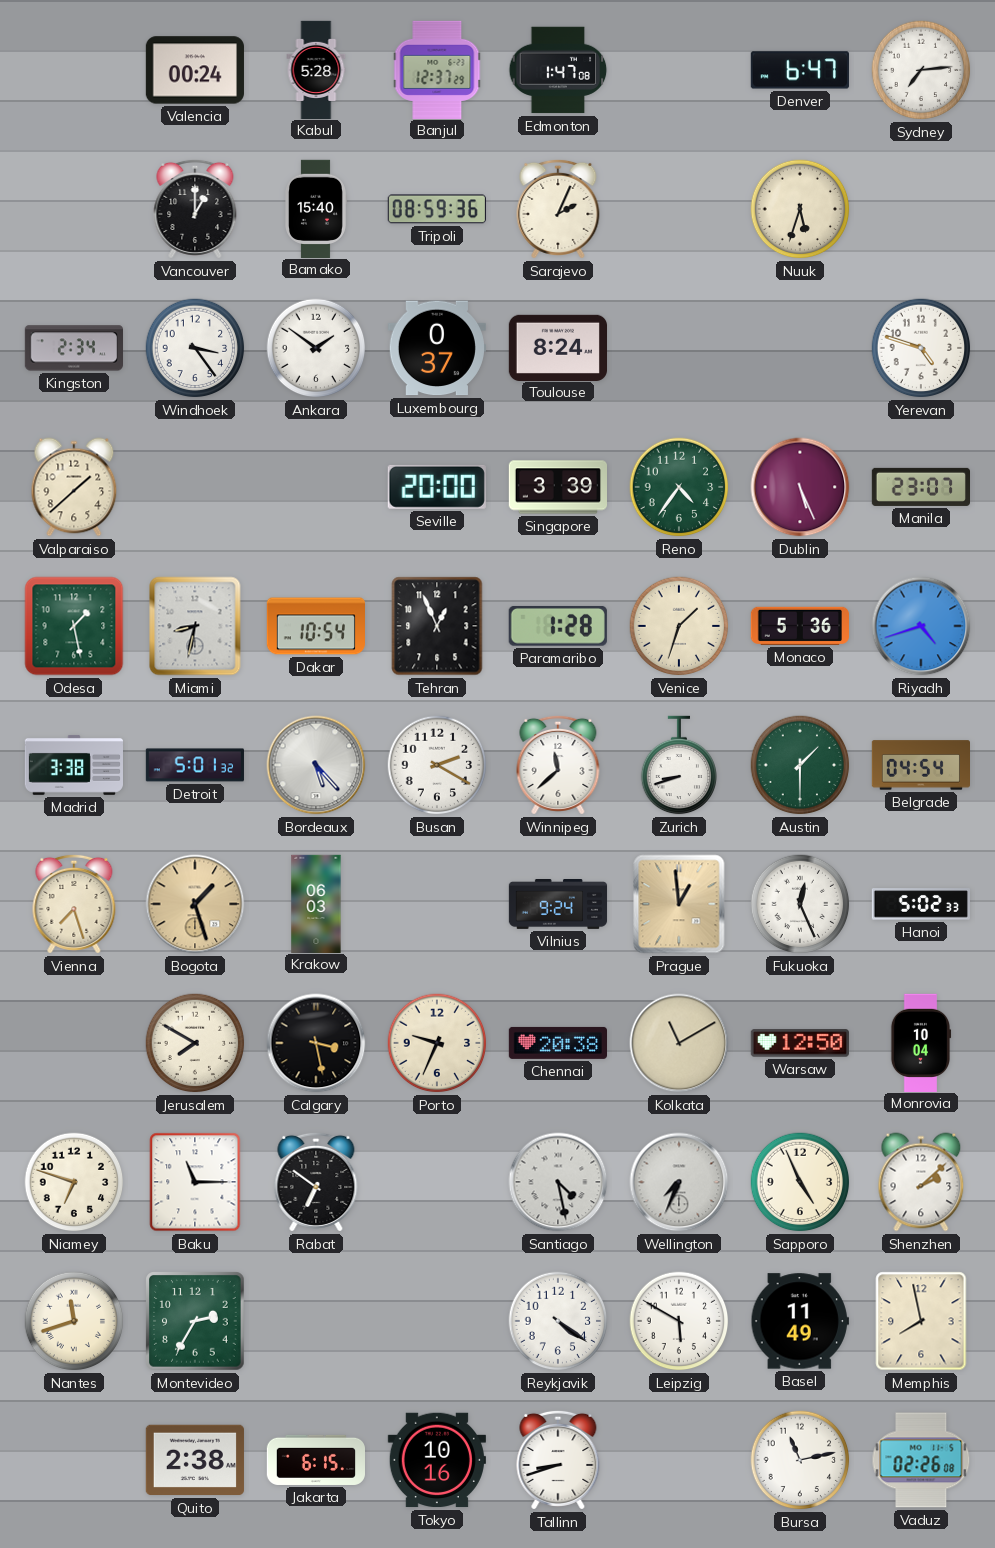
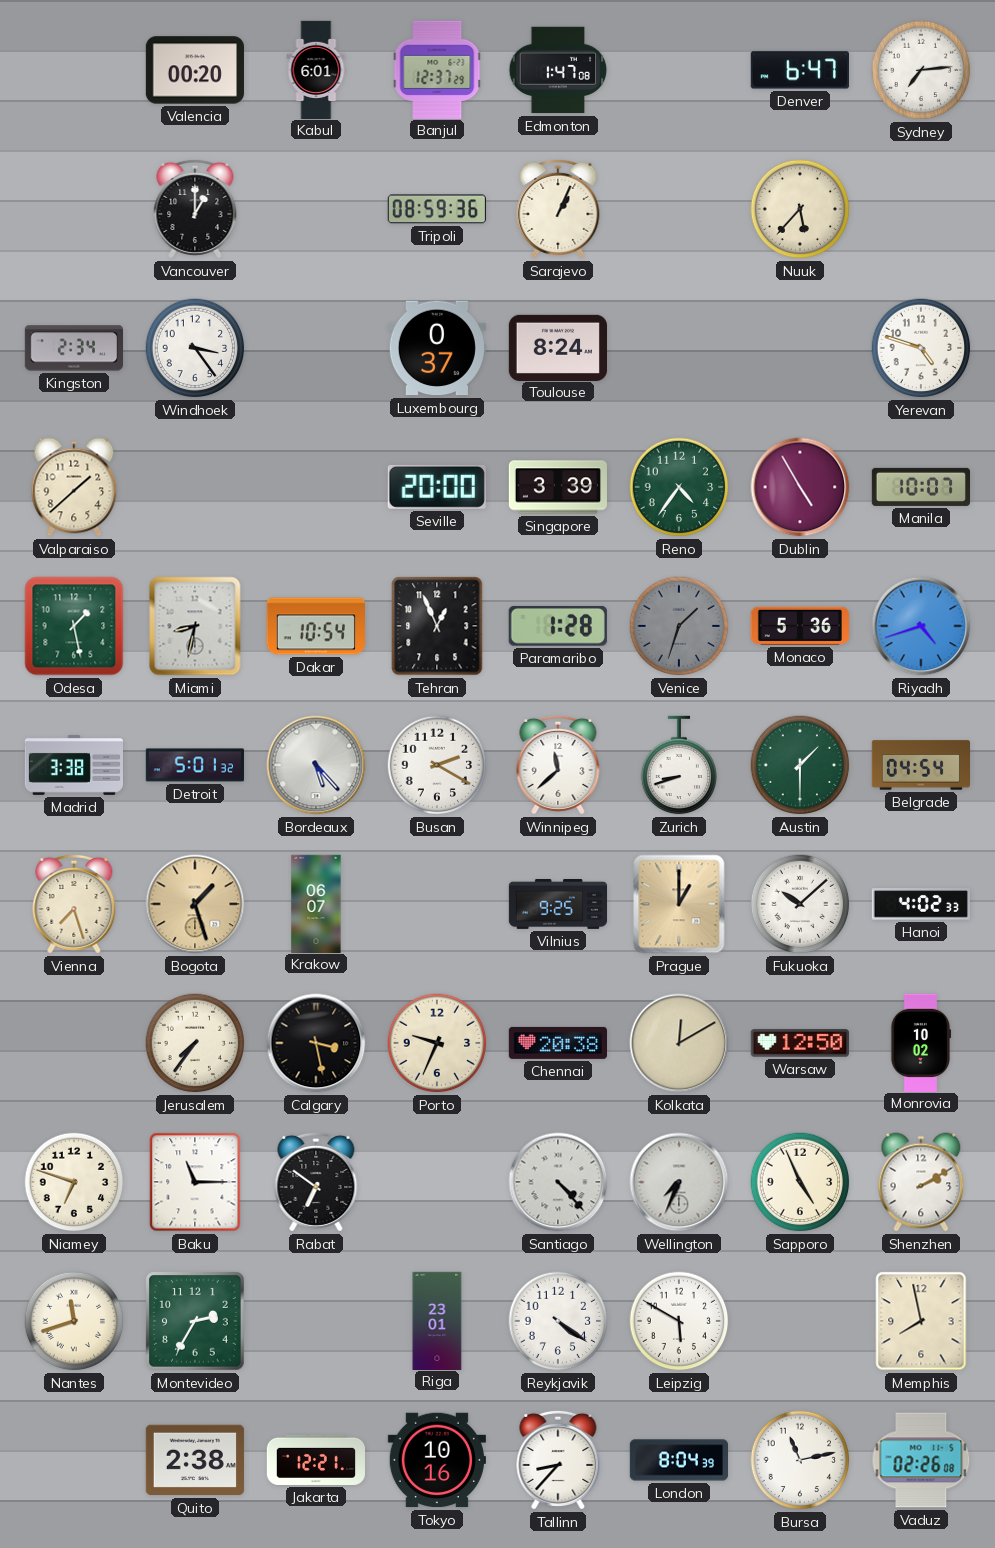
Valencia: 00:24 -> 00:20
Kabul: 5:28 -> 6:01
Bamako: 15:40 -> none
Sarajevo: 2:04 -> 1:04
Nuuk: 5:33 -> 5:37
Ankara: 1:51 -> none
Dublin: 5:26 -> 4:55
Manila: 23:07 -> 10:07
Venice dial: cream -> grey
Krakow: 06:03 -> 06:07
Vilnius: 9:24 -> 9:25
Prague: 12:59 -> 1:00
Fukuoka: 12:26 -> 10:08
Hanoi: 5:02 -> 4:02
Jerusalem: 7:50 -> 7:36
Kolkata: 11:10 -> 12:10
Monrovia: 10:04 -> 10:02
Santiago: 4:28 -> 4:23
Shenzhen: 2:08 -> 2:10
Riga: none -> 23:01
Basel: 11:49 -> none
Jakarta: 6:15 -> 12:21
Tallinn: 8:42 -> 8:37
London: none -> 8:04
